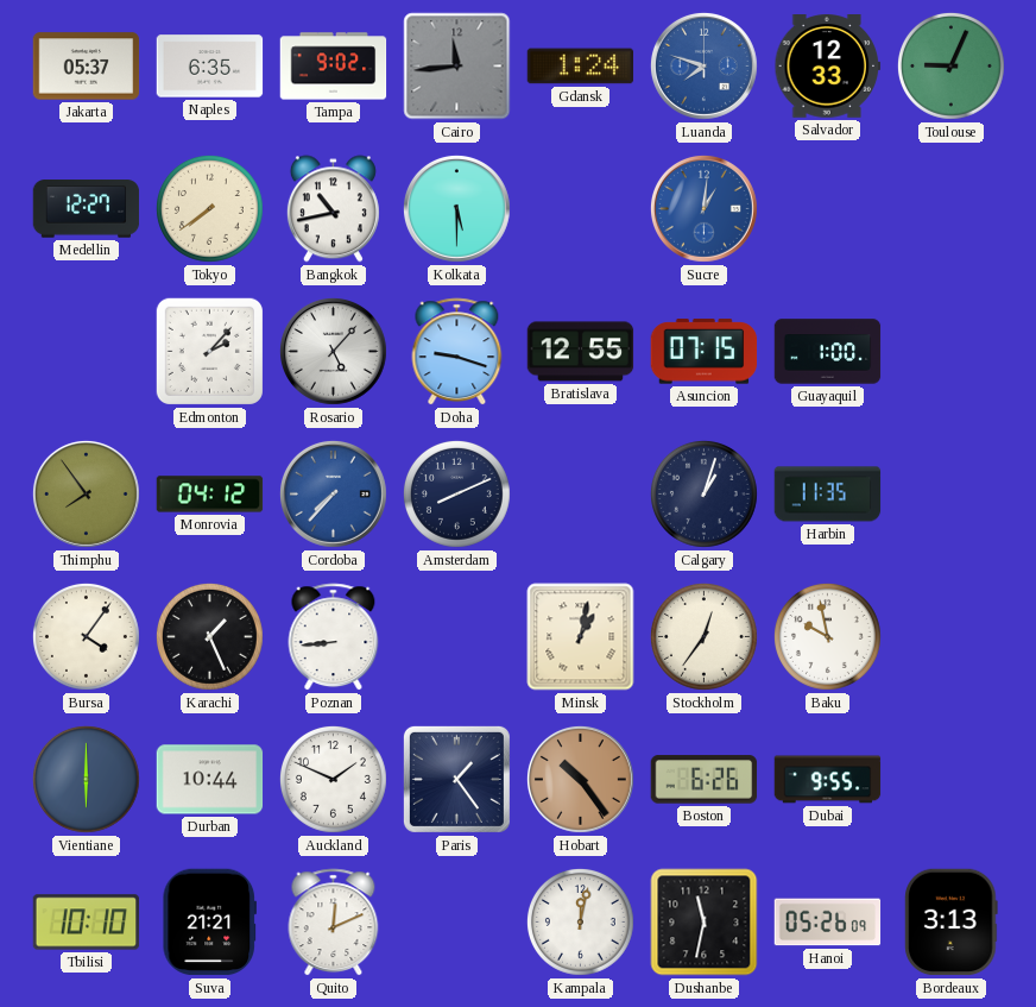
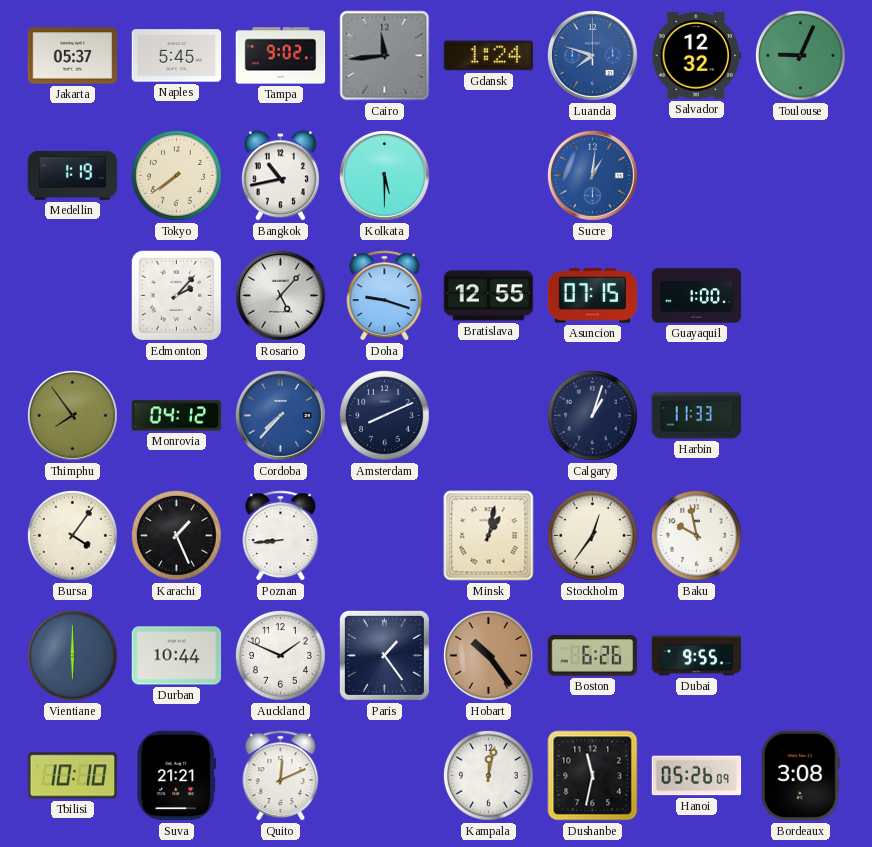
Naples: 6:35 -> 5:45
Salvador: 12:33 -> 12:32
Medellin: 12:27 -> 1:19
Harbin: 11:35 -> 11:33
Bordeaux: 3:13 -> 3:08
